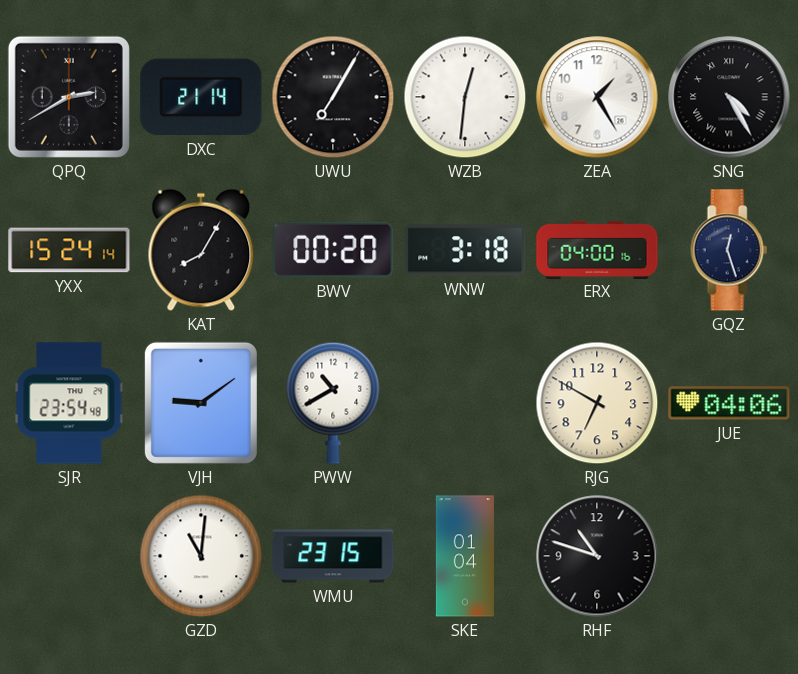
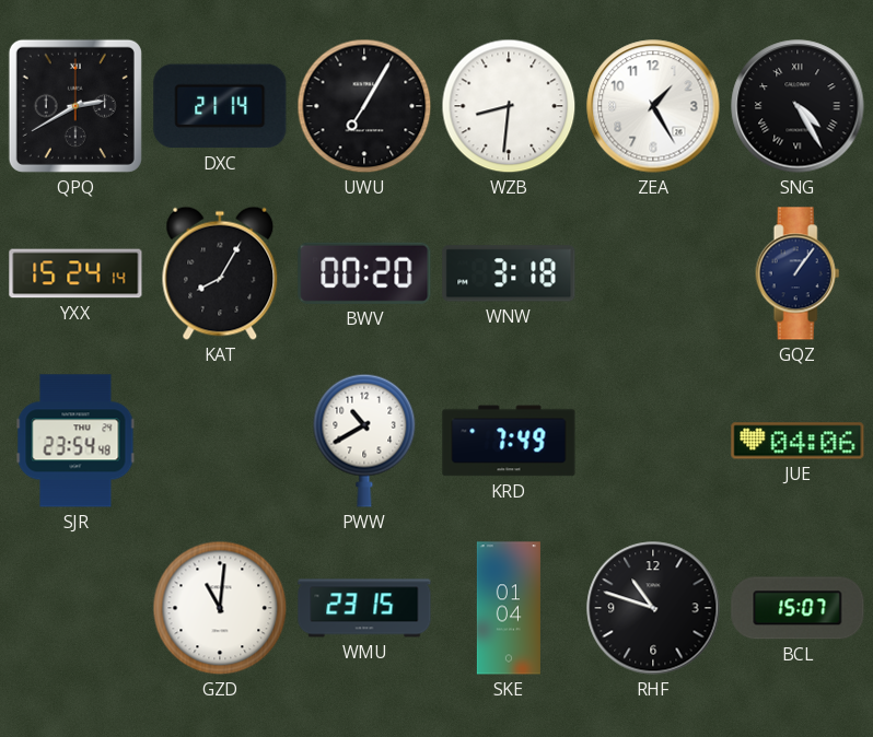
WZB: 12:31 -> 8:31
ERX: 04:00 -> none
GQZ: 12:27 -> 1:06
VJH: 9:09 -> none
KRD: none -> 7:49
RJG: 6:50 -> none
BCL: none -> 15:07
